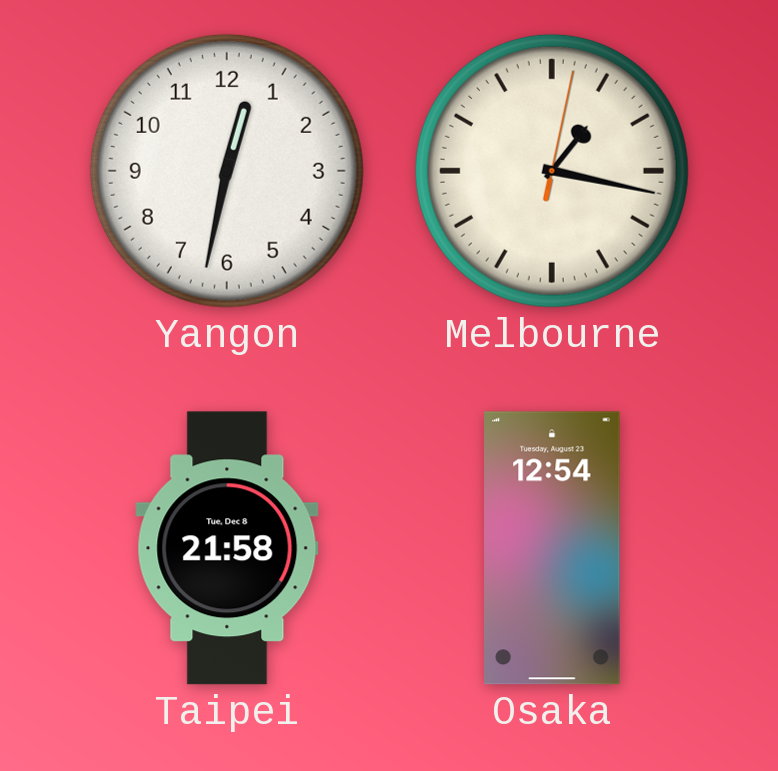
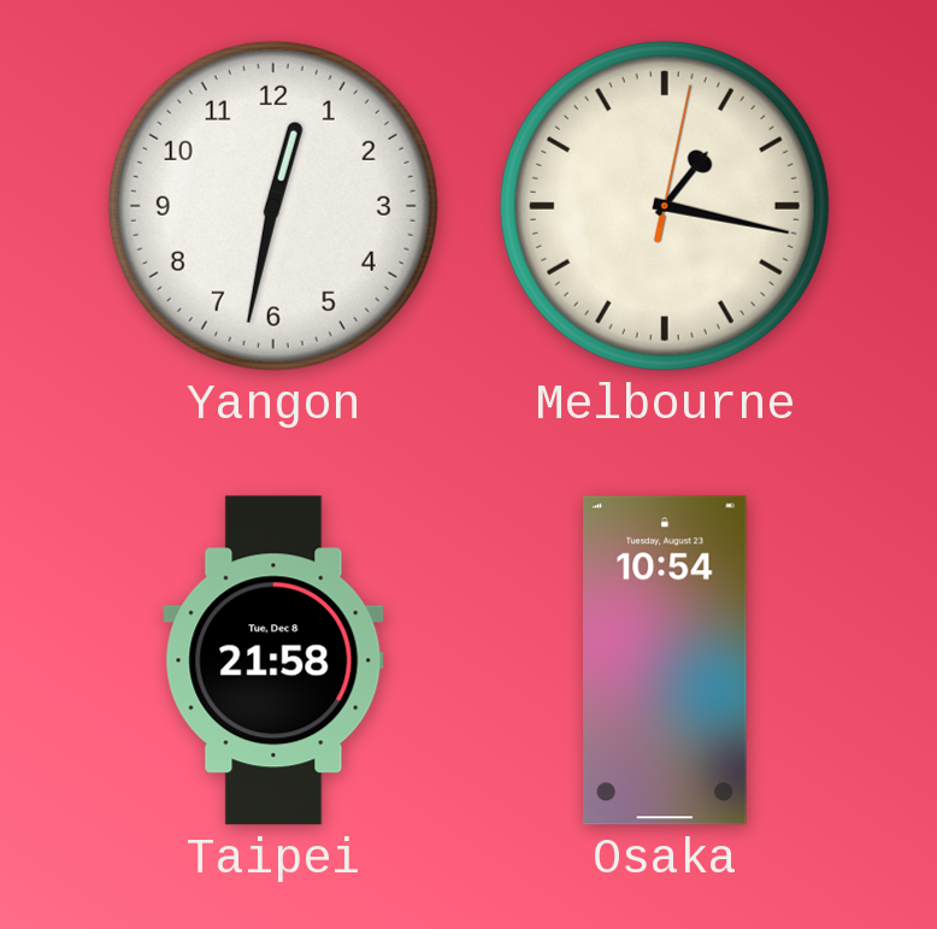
Osaka: 12:54 -> 10:54
